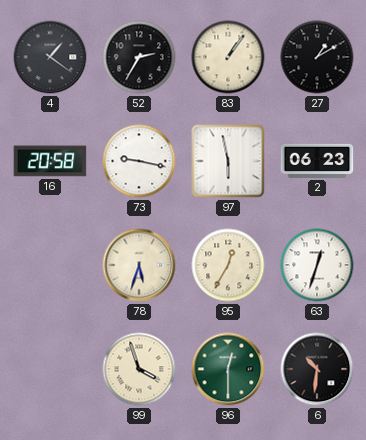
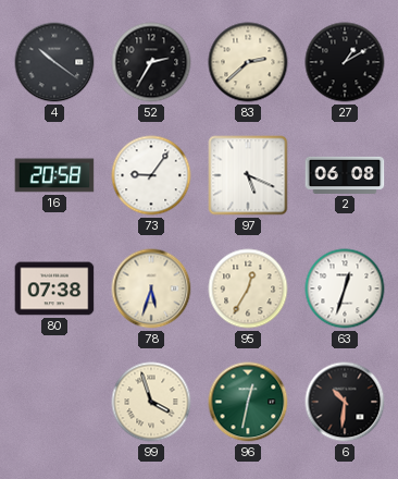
4: 1:21 -> 10:21
83: 1:06 -> 2:38
73: 9:17 -> 9:06
97: 5:58 -> 5:19
2: 06:23 -> 06:08
80: none -> 07:38
96: 12:30 -> 12:32
